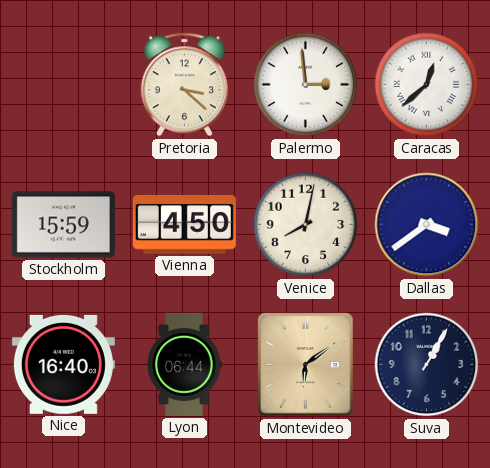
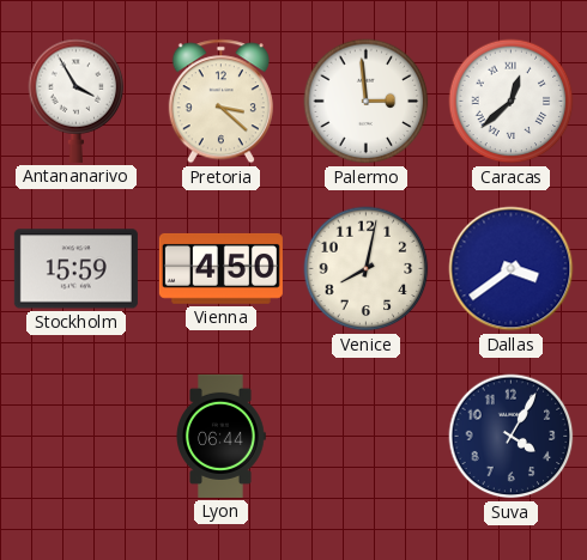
Antananarivo: none -> 3:55
Nice: 16:40 -> none
Montevideo: 6:09 -> none
Suva: 1:05 -> 4:05
